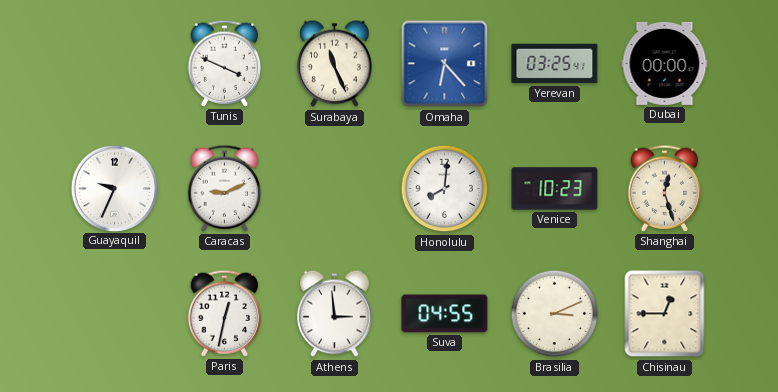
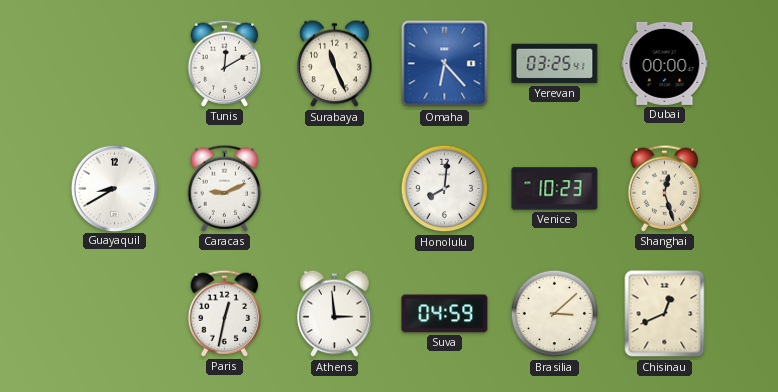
Tunis: 3:49 -> 12:10
Guayaquil: 9:34 -> 8:40
Suva: 04:55 -> 04:59
Brasilia: 3:11 -> 3:08
Chisinau: 12:45 -> 12:41
